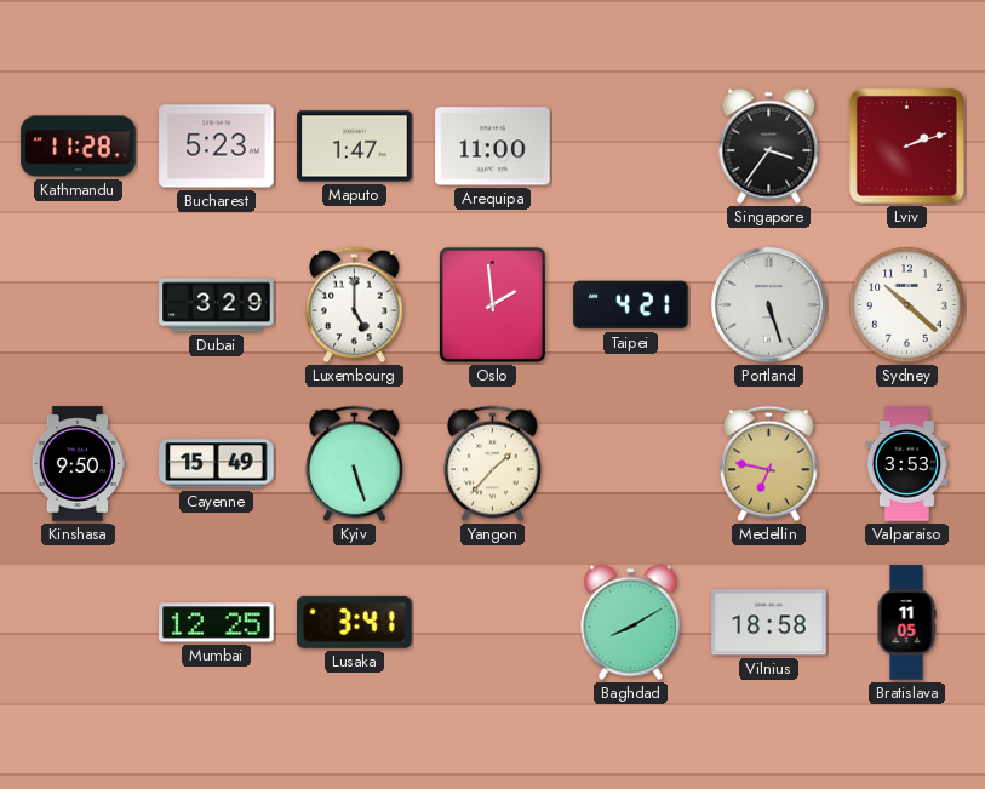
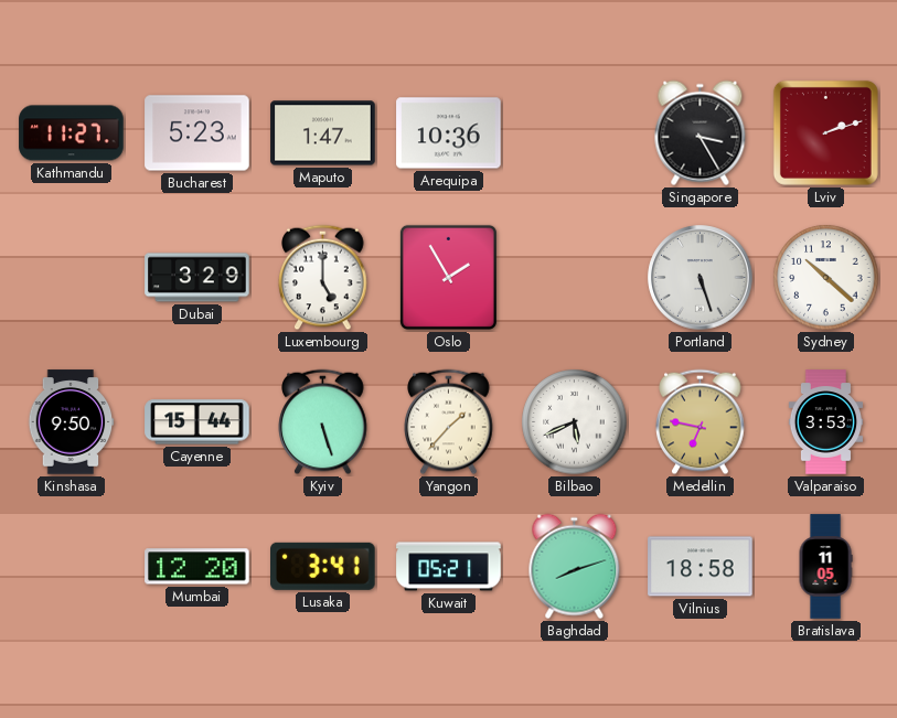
Kathmandu: 11:28 -> 11:27
Arequipa: 11:00 -> 10:36
Singapore: 3:36 -> 3:25
Oslo: 1:59 -> 1:55
Taipei: 4:21 -> none
Cayenne: 15:49 -> 15:44
Bilbao: none -> 5:41
Mumbai: 12:25 -> 12:20
Kuwait: none -> 05:21
Baghdad: 8:10 -> 8:12
